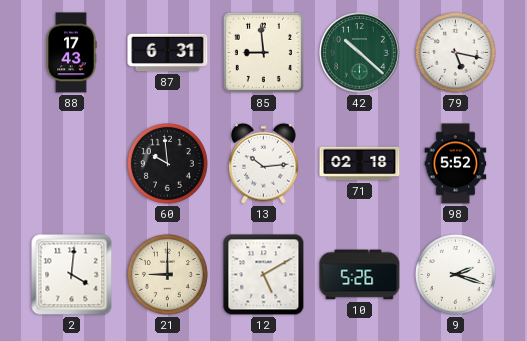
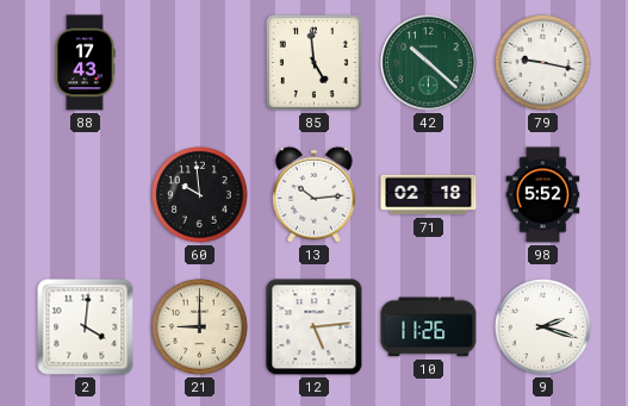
87: 6:31 -> none
85: 8:59 -> 4:59
79: 5:17 -> 9:17
12: 5:10 -> 5:14
10: 5:26 -> 11:26
